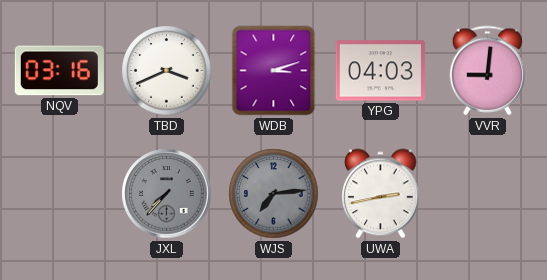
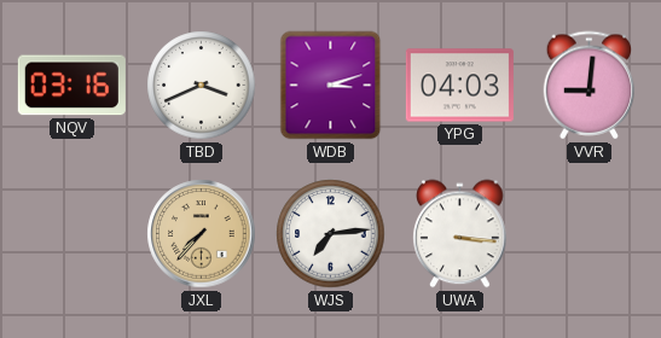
JXL dial: grey -> champagne
WJS dial: grey -> white
UWA: 2:43 -> 3:16
